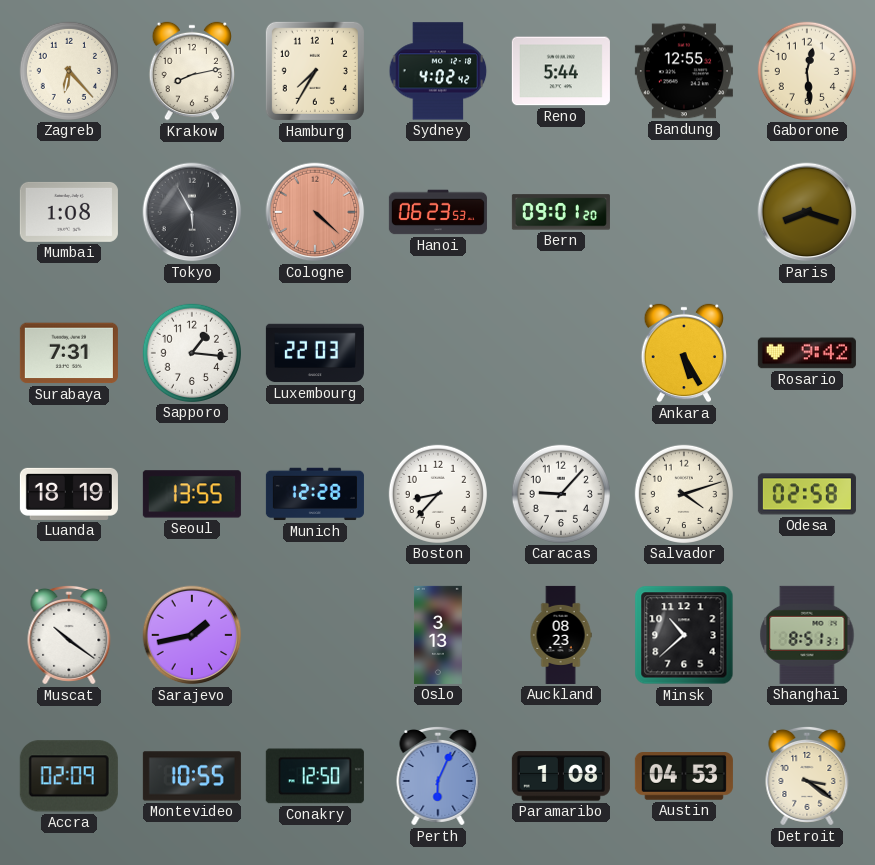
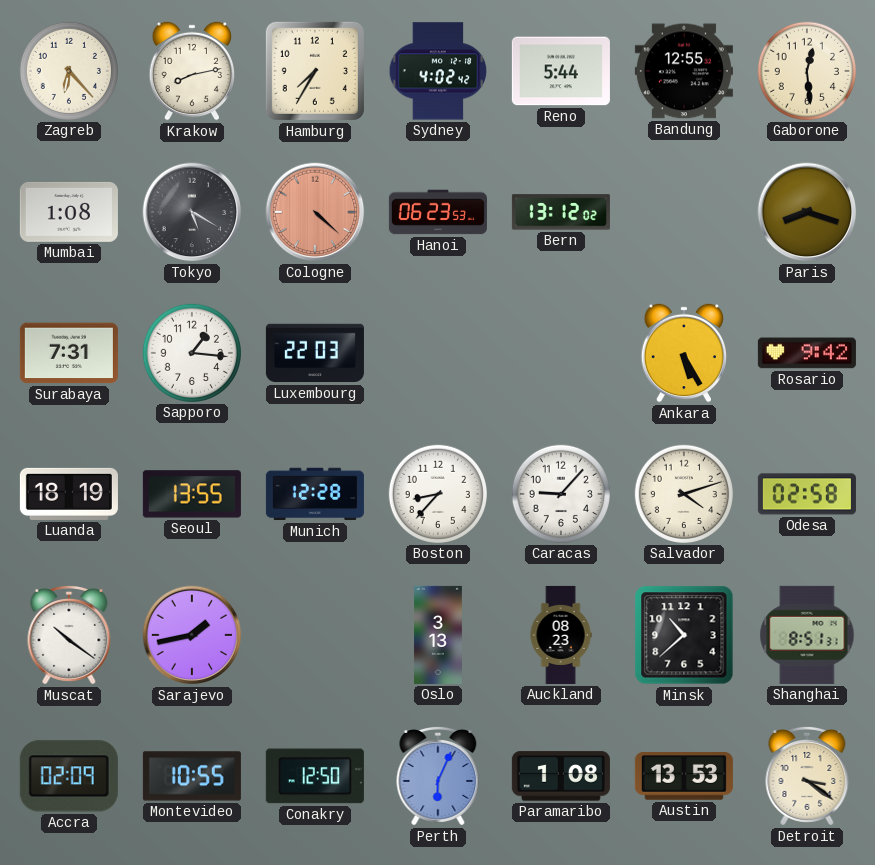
Tokyo: 5:55 -> 5:20
Bern: 09:01 -> 13:12
Austin: 04:53 -> 13:53
